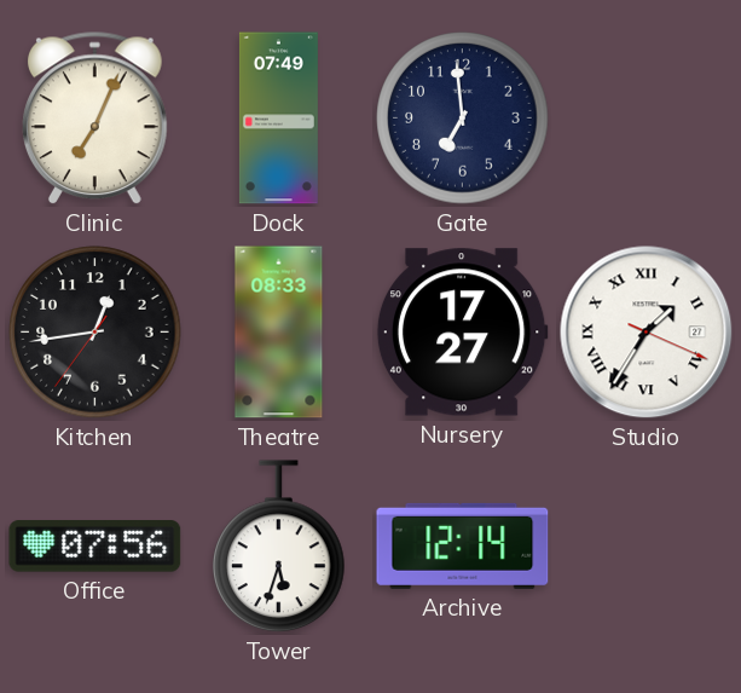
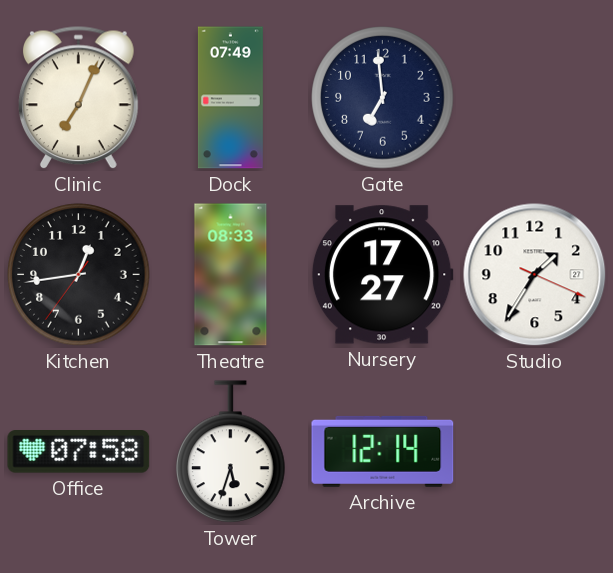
Studio numerals: Roman -> Arabic
Office: 07:56 -> 07:58
